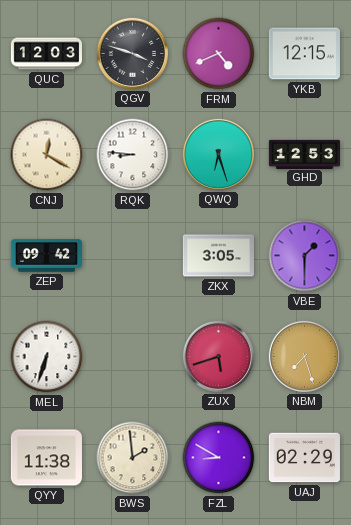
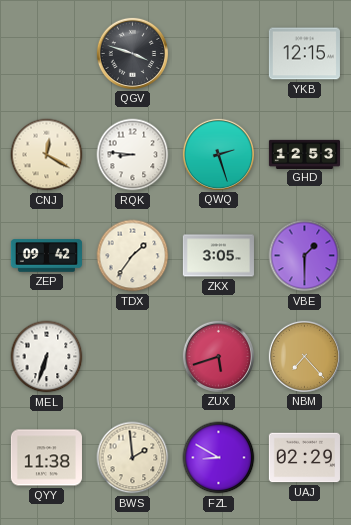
QUC: 12:03 -> none
FRM: 4:41 -> none
QWQ: 6:27 -> 2:27
TDX: none -> 1:36
NBM: 7:27 -> 7:23
